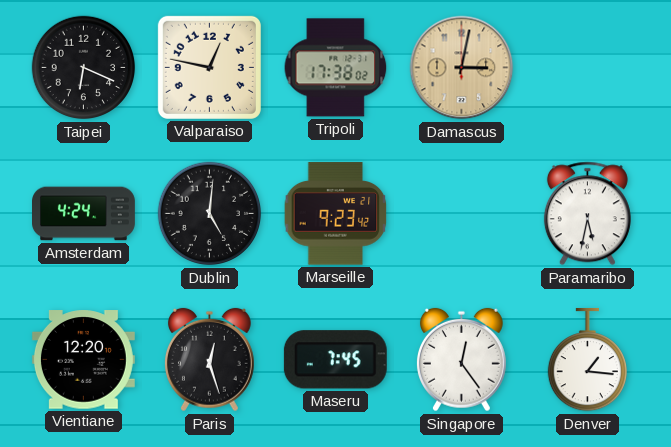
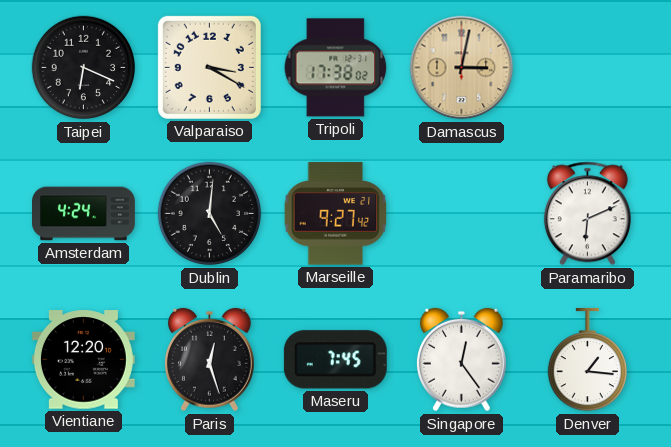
Valparaiso: 12:47 -> 3:20
Marseille: 9:23 -> 9:27
Paramaribo: 5:32 -> 6:11
